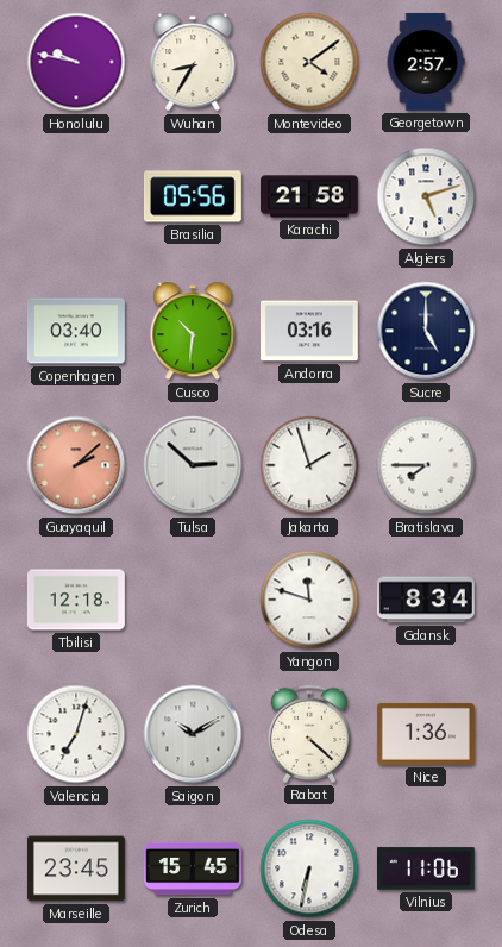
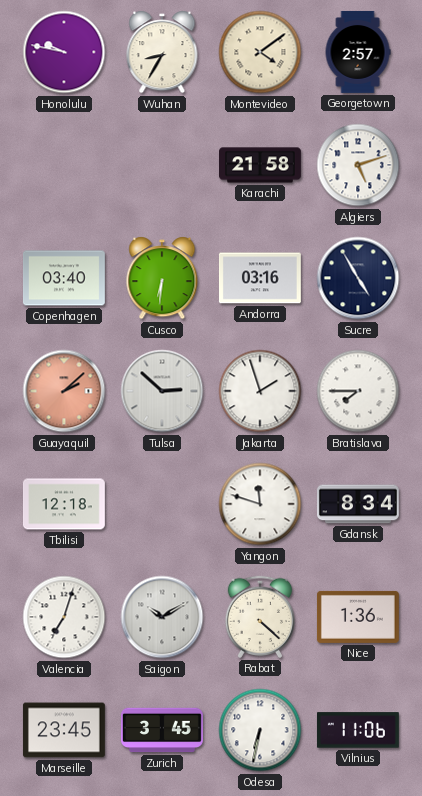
Brasilia: 05:56 -> none
Cusco: 10:31 -> 6:31
Sucre: 5:00 -> 4:55
Zurich: 15:45 -> 3:45
